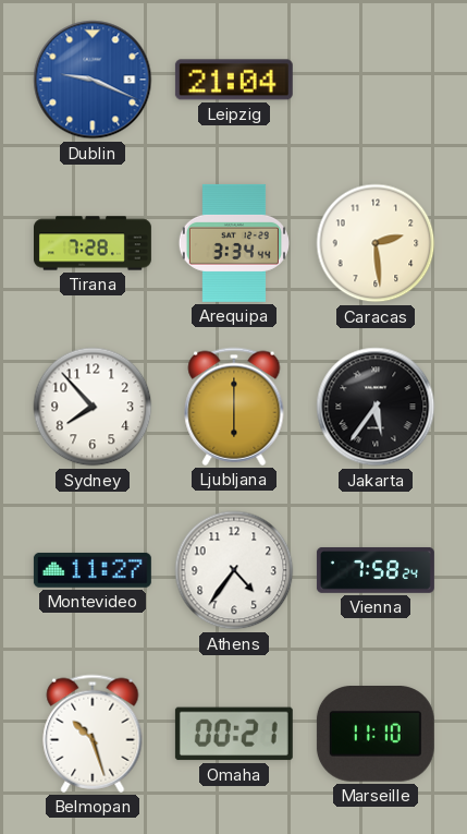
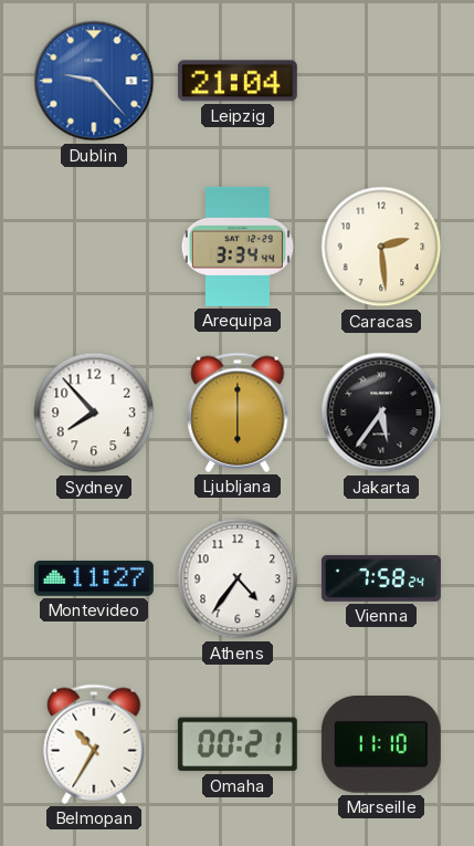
Dublin: 9:19 -> 9:23
Tirana: 7:28 -> none
Belmopan: 10:27 -> 10:35
